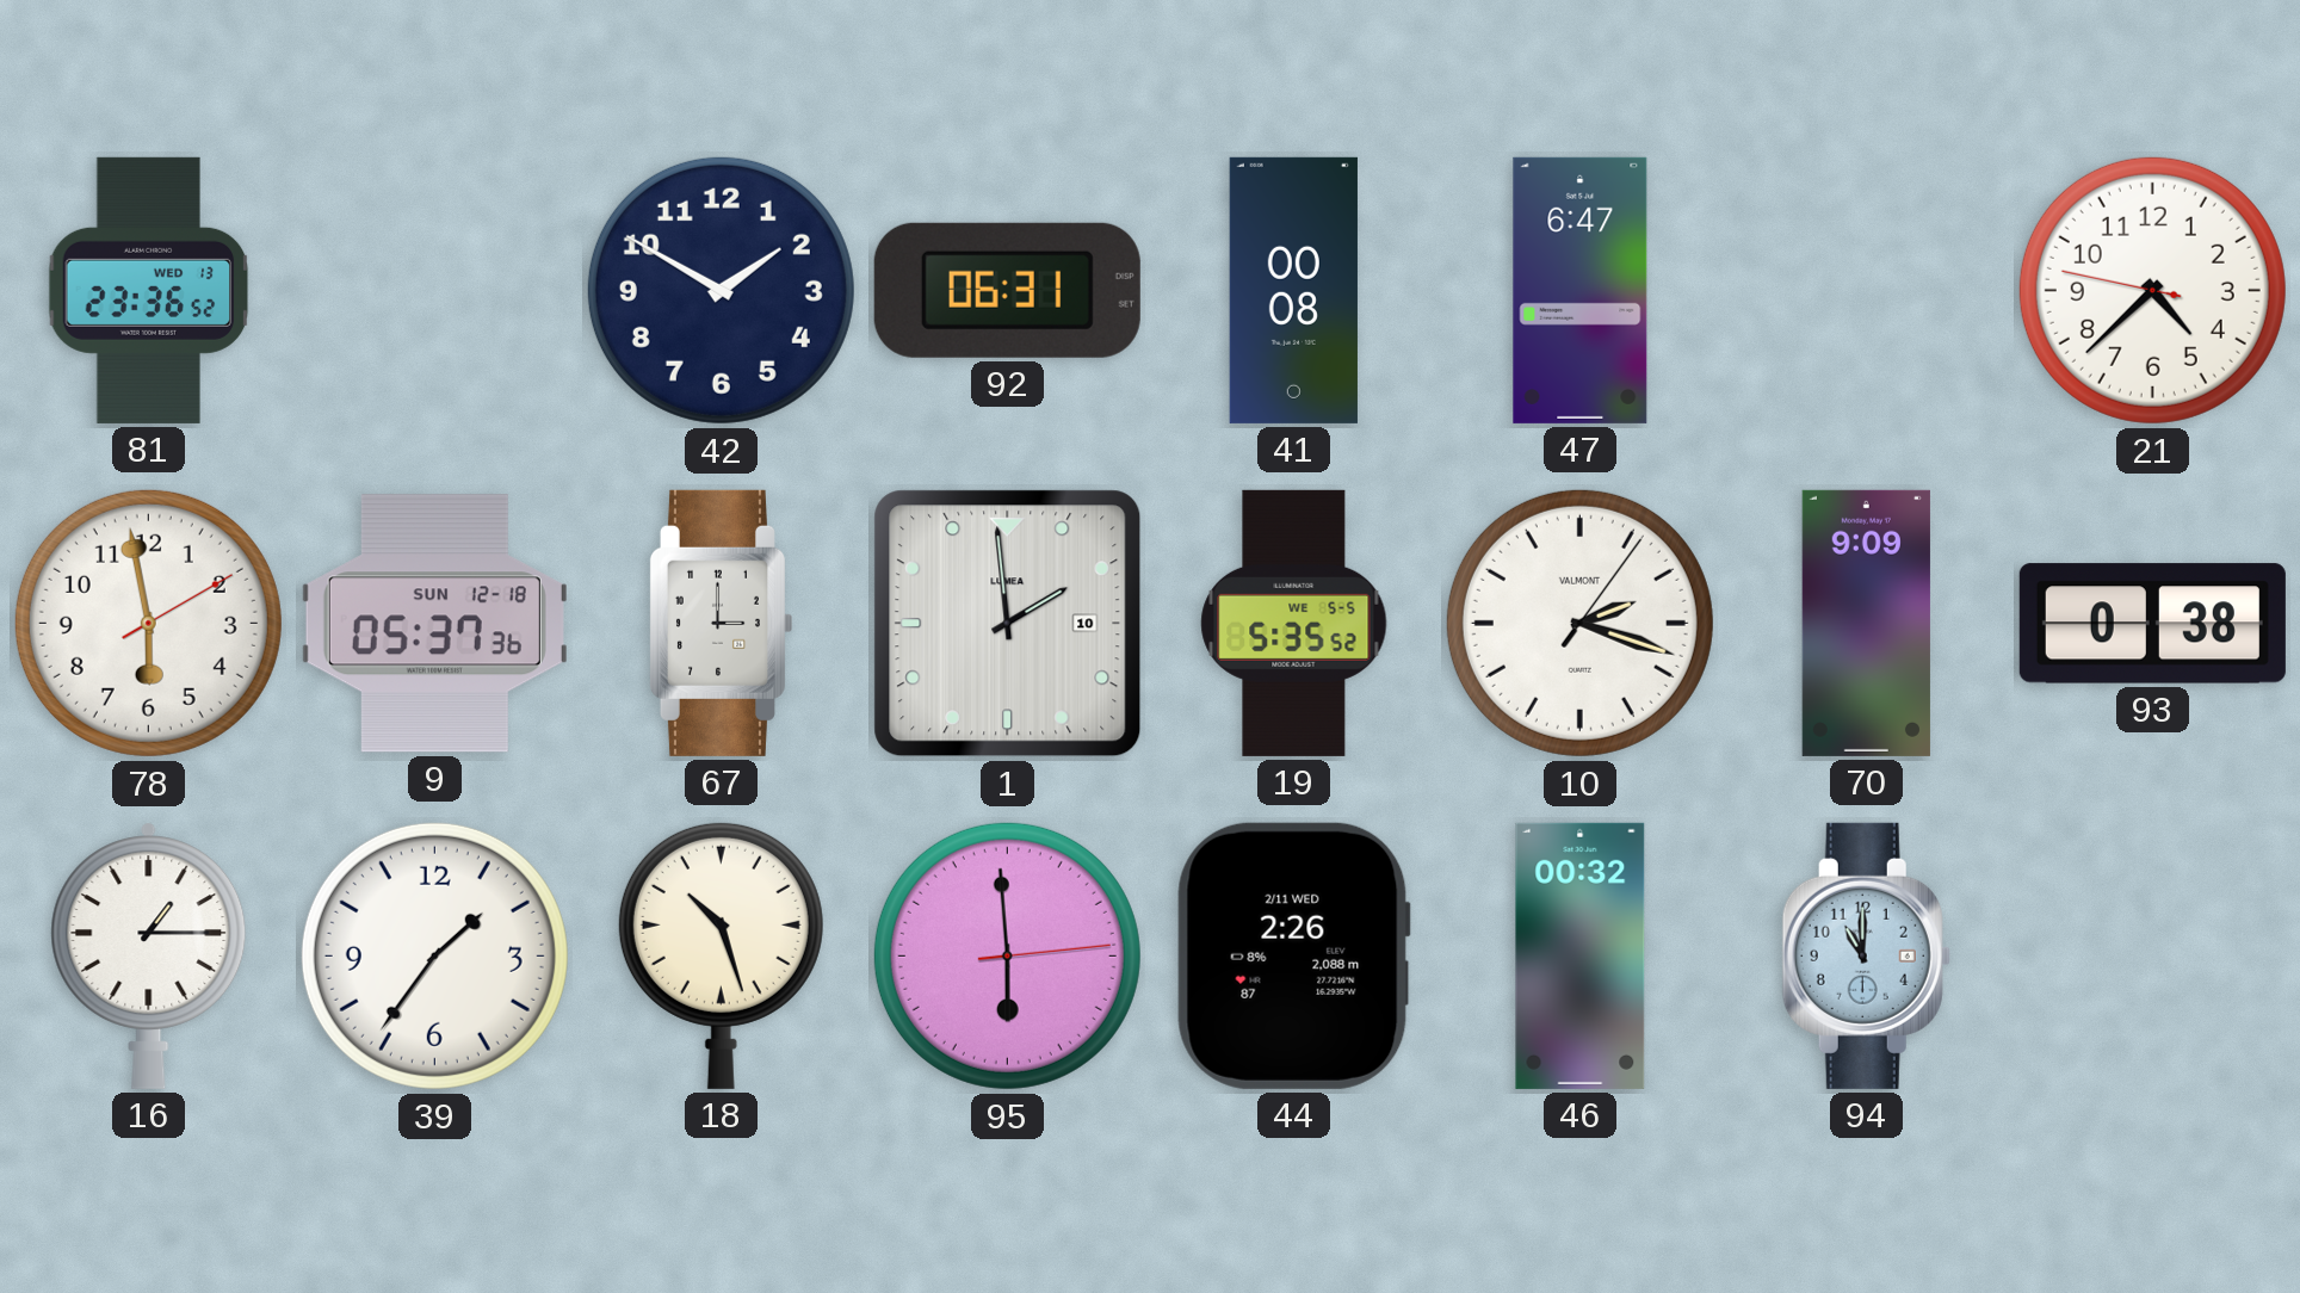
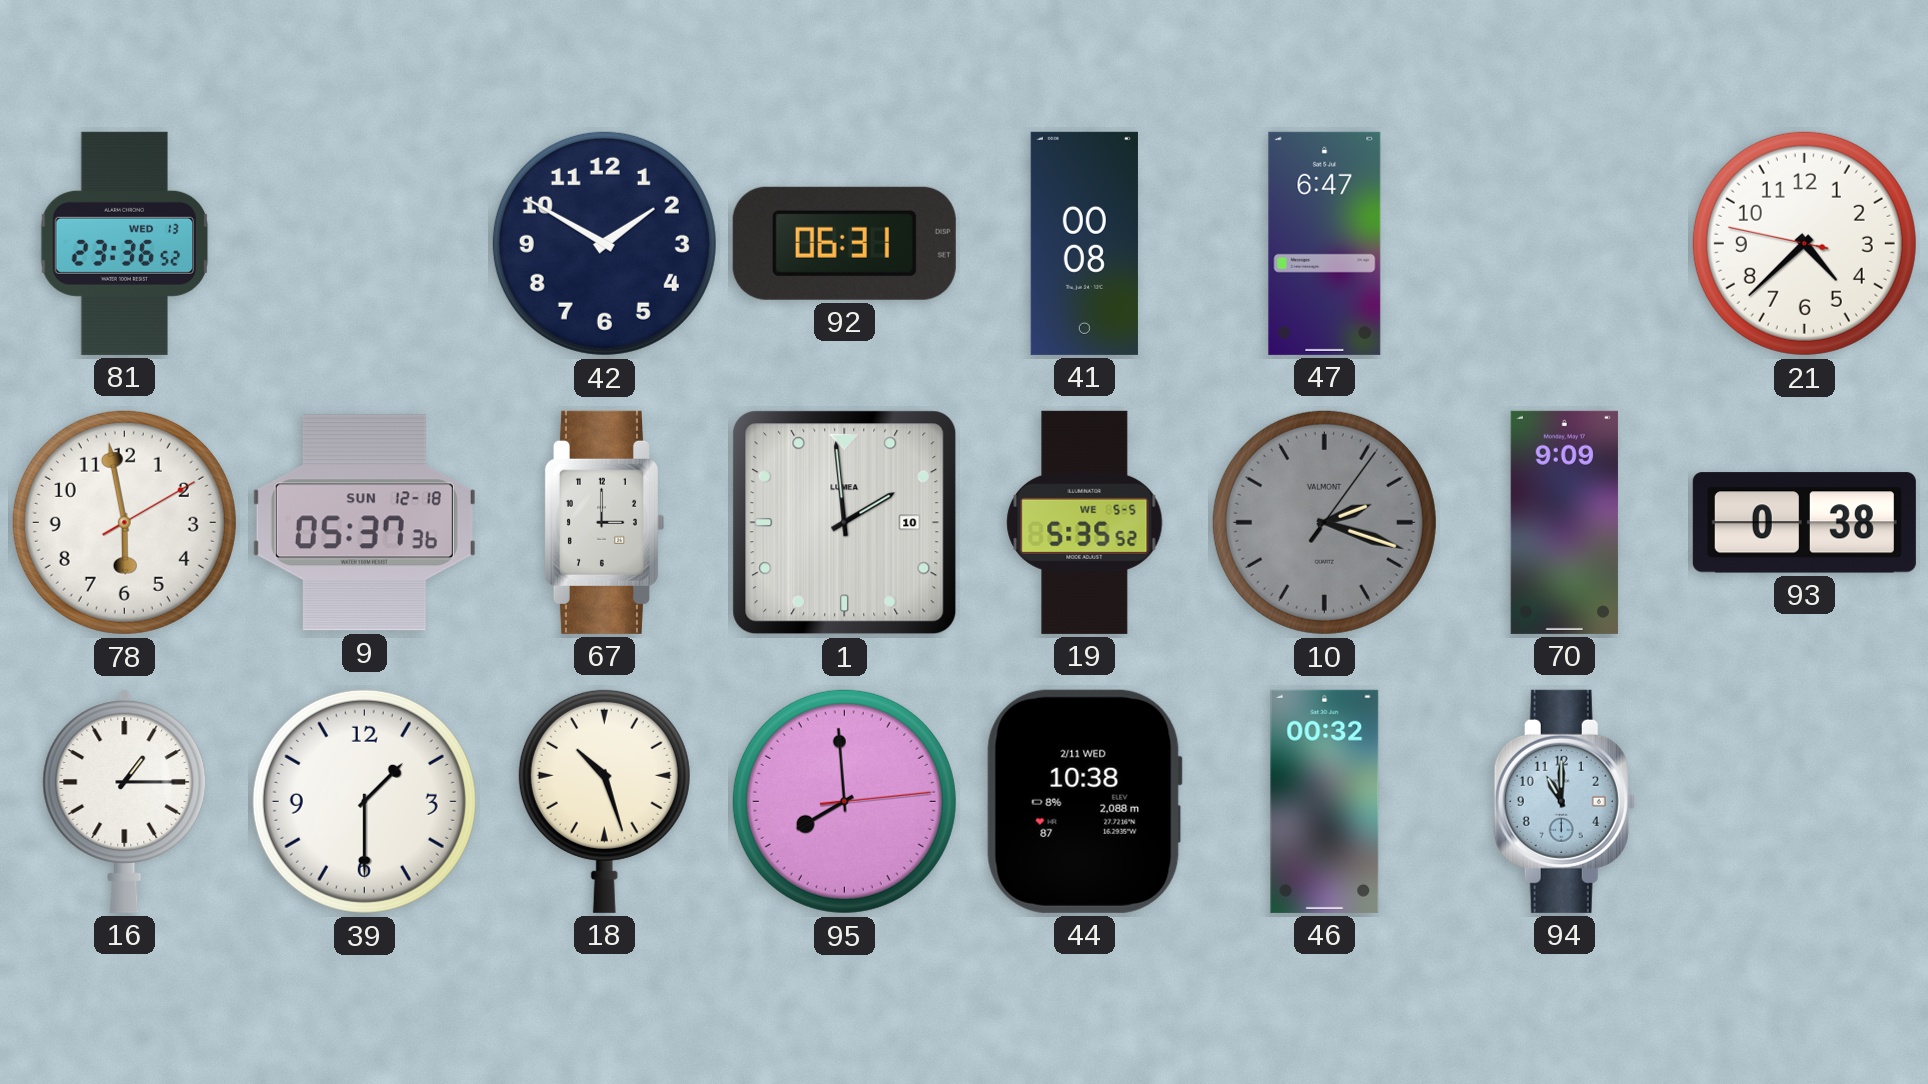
10 dial: white -> grey
39: 1:36 -> 1:30
95: 5:59 -> 7:59
44: 2:26 -> 10:38
